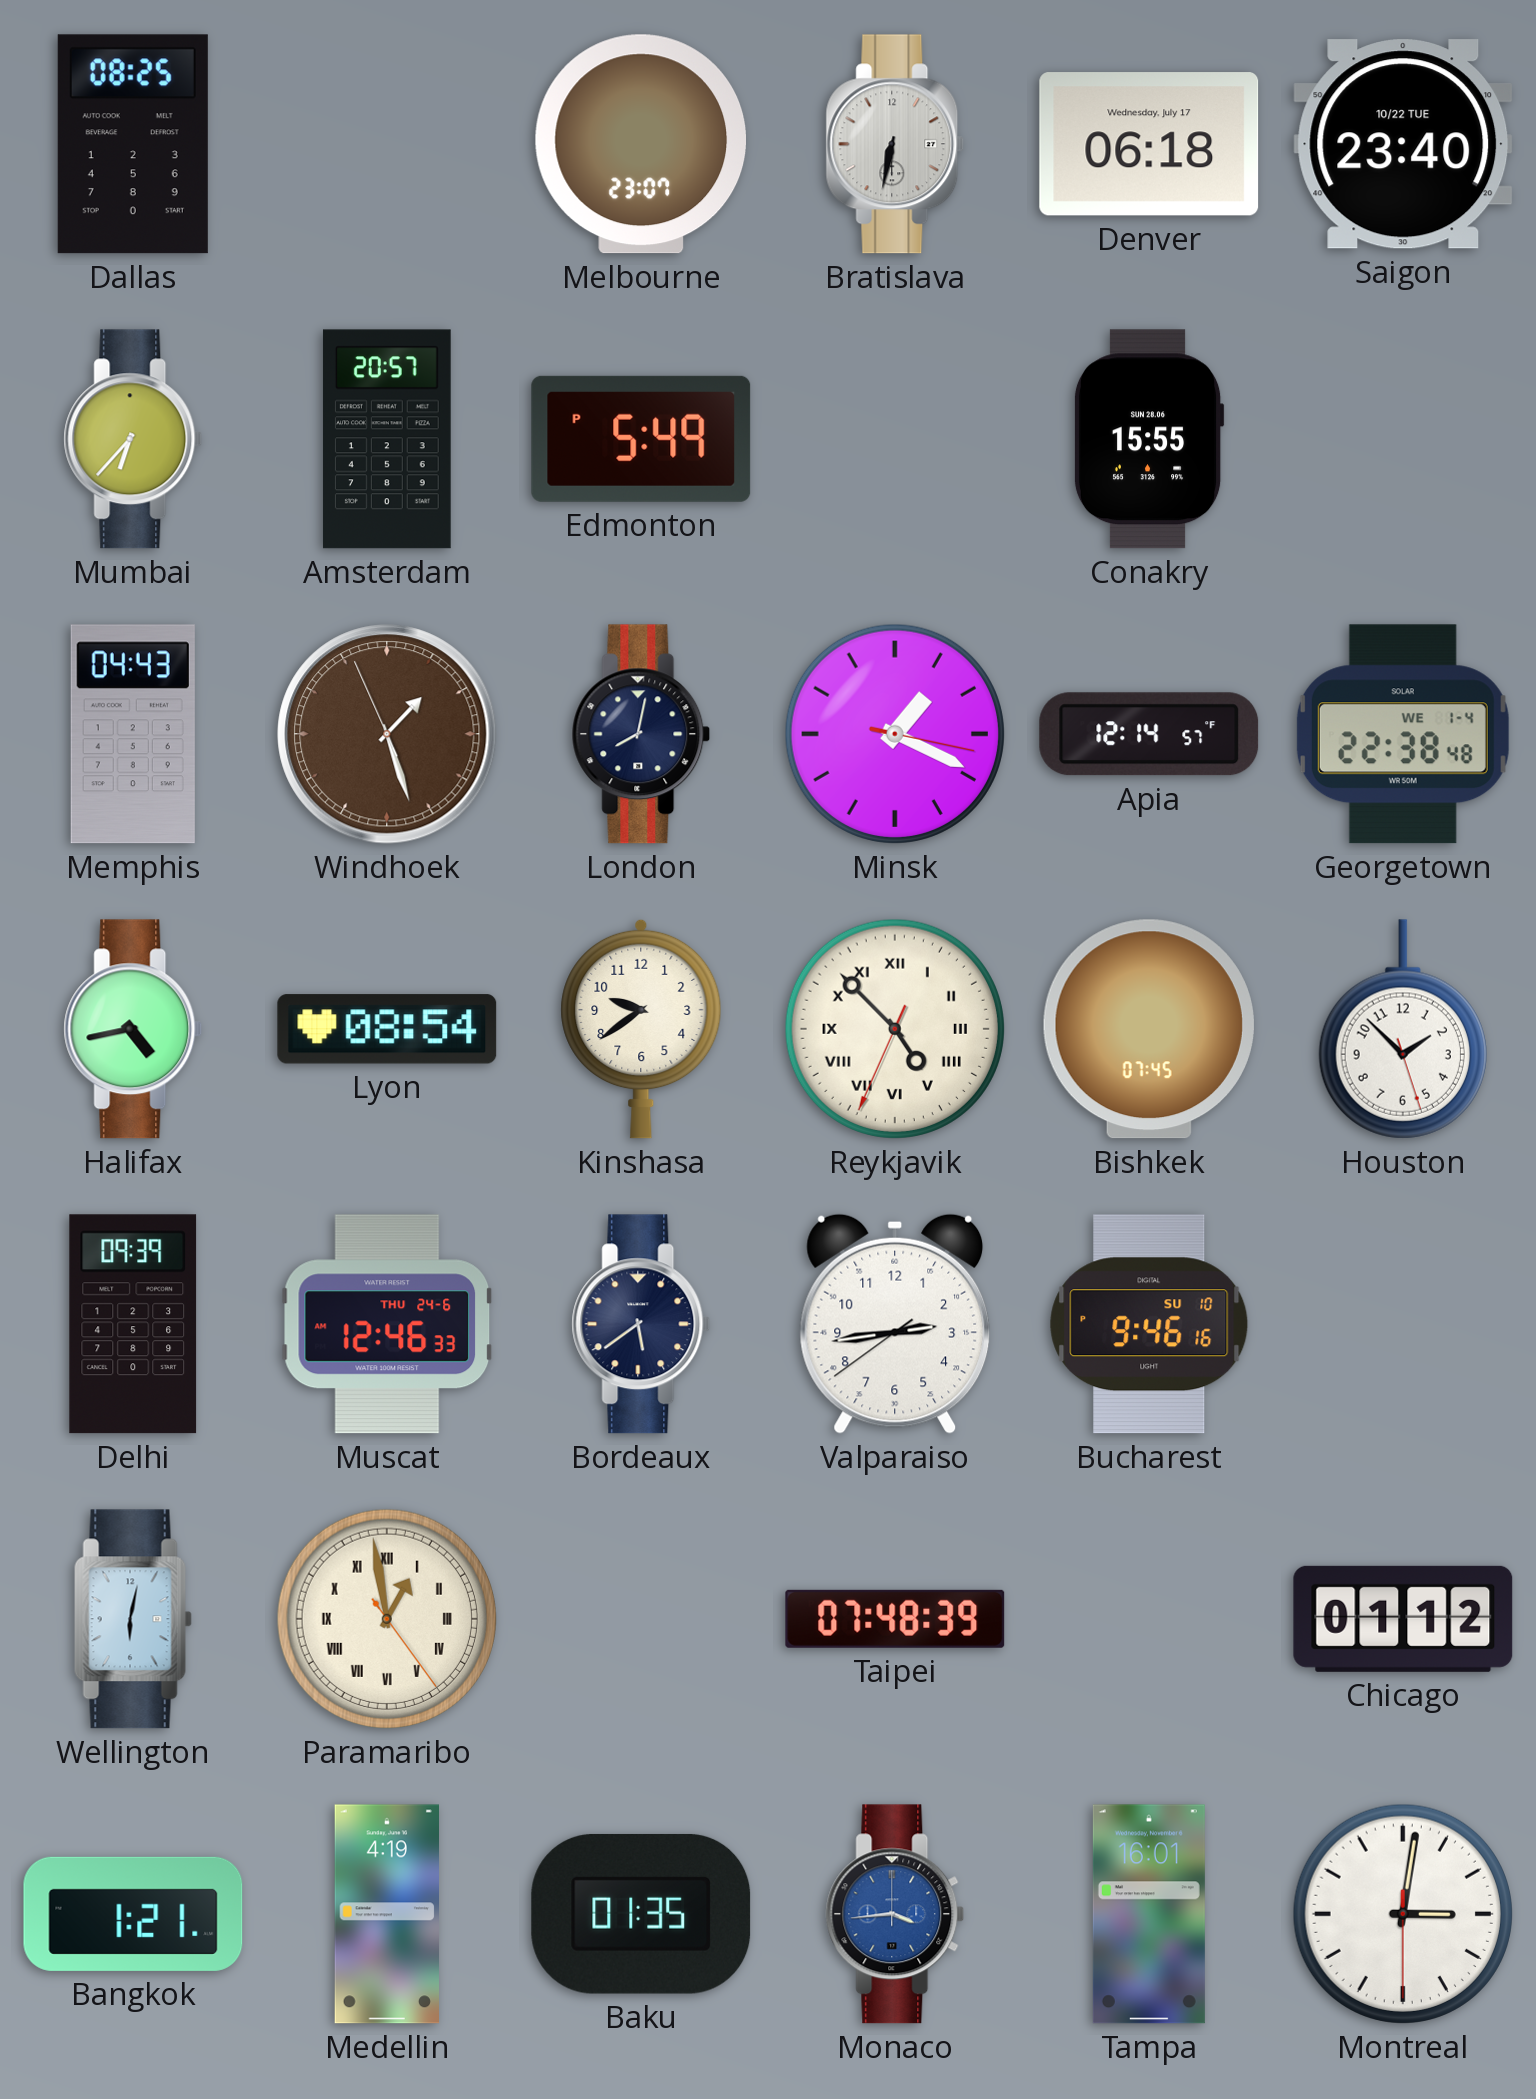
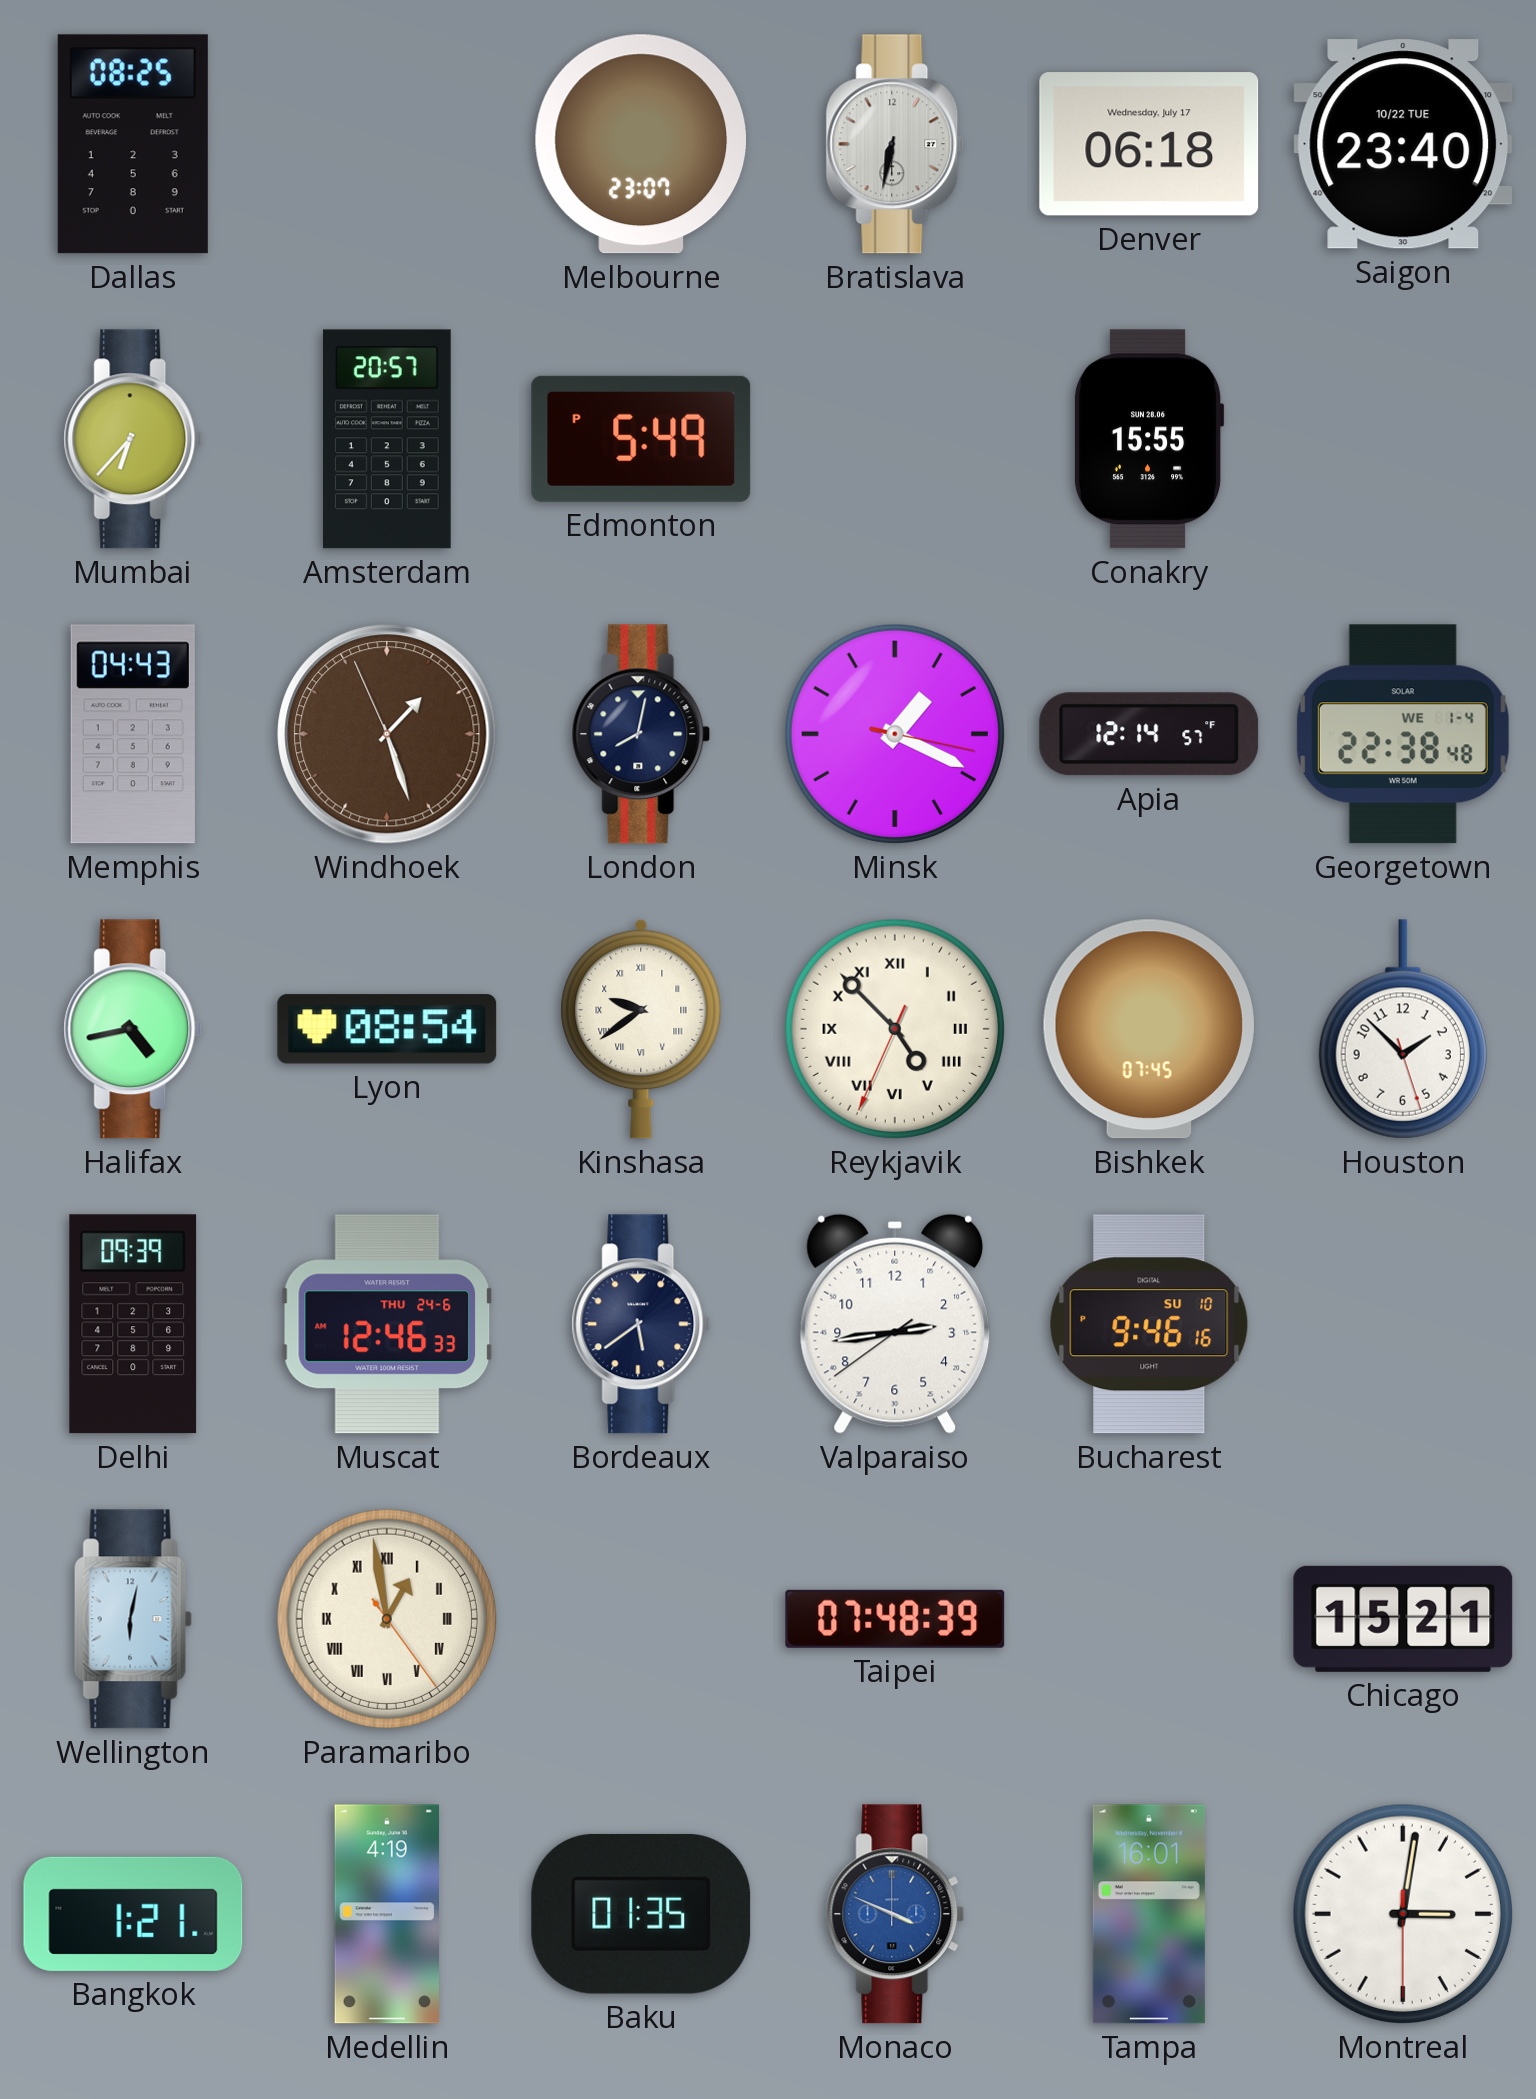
Kinshasa numerals: Arabic -> Roman
Chicago: 01:12 -> 15:21
Monaco: 3:44 -> 3:49
